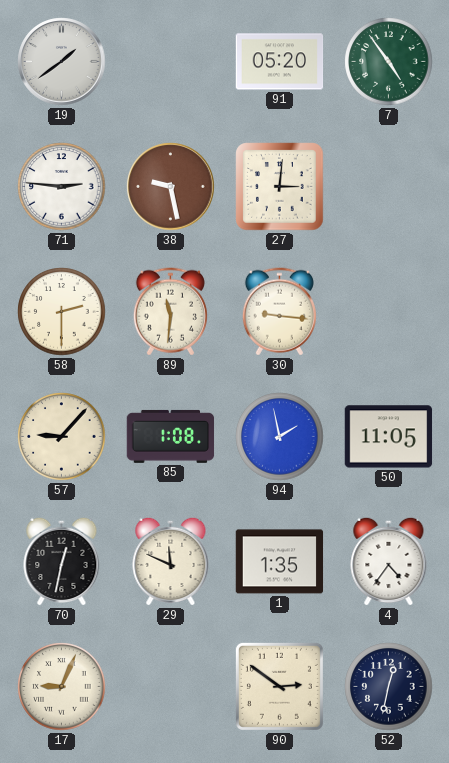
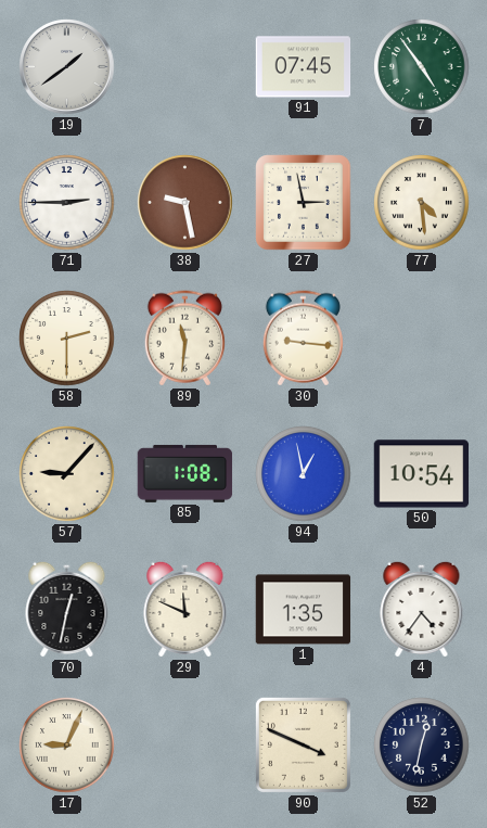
91: 05:20 -> 07:45
71: 2:46 -> 2:45
27: 3:01 -> 2:58
77: none -> 4:29
94: 1:58 -> 12:58
50: 11:05 -> 10:54
90: 2:51 -> 3:49
